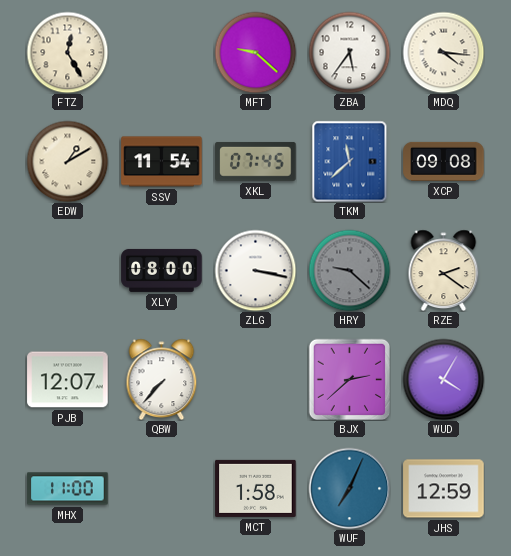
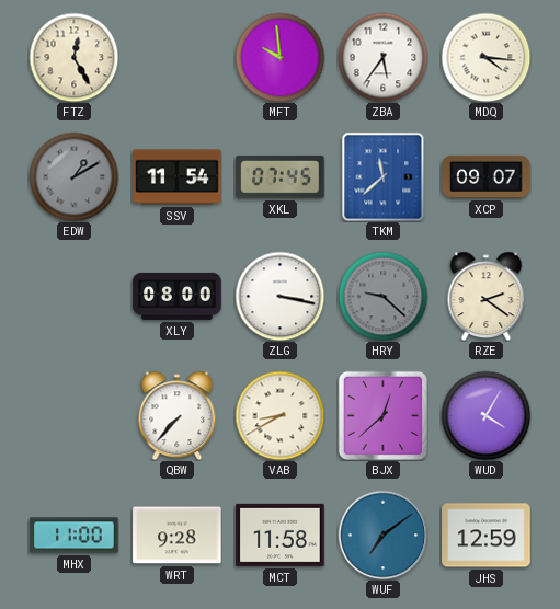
MFT: 9:22 -> 9:59
EDW dial: cream -> grey
XCP: 09:08 -> 09:07
PJB: 12:07 -> none
VAB: none -> 8:40
BJX: 2:38 -> 12:38
WRT: none -> 9:28
MCT: 1:58 -> 11:58
WUF: 7:04 -> 7:09
